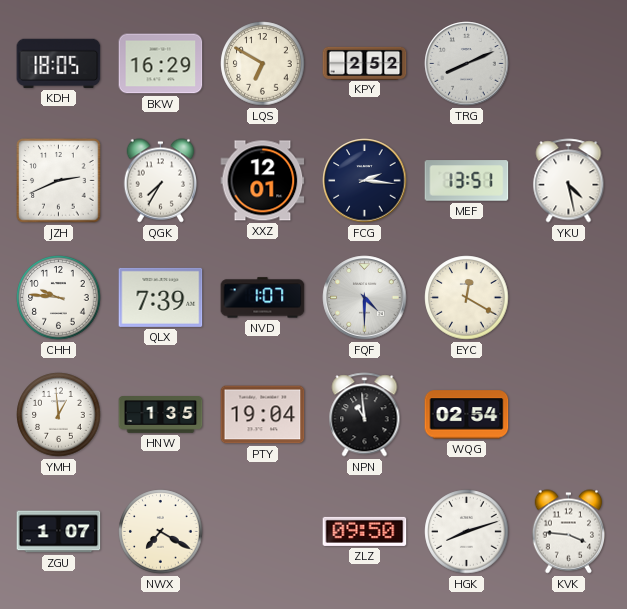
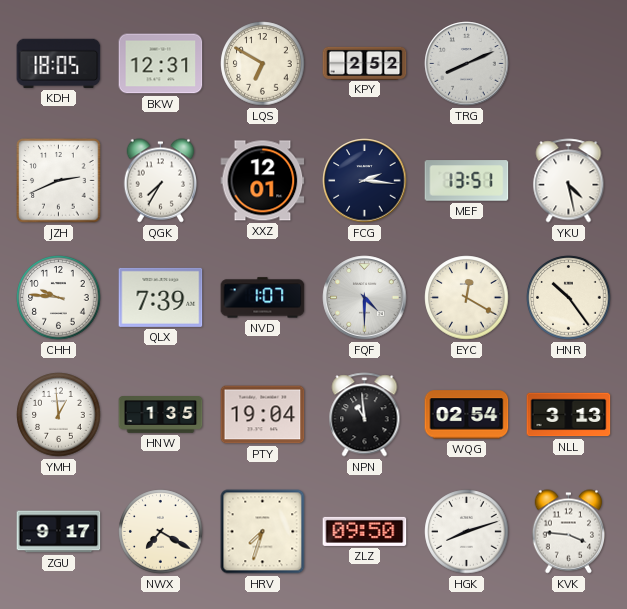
BKW: 16:29 -> 12:31
HNR: none -> 10:24
NLL: none -> 3:13
ZGU: 1:07 -> 9:17
HRV: none -> 7:33
